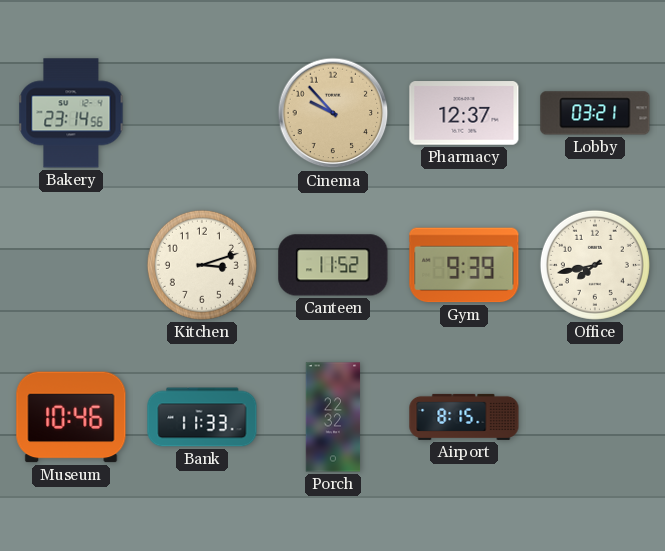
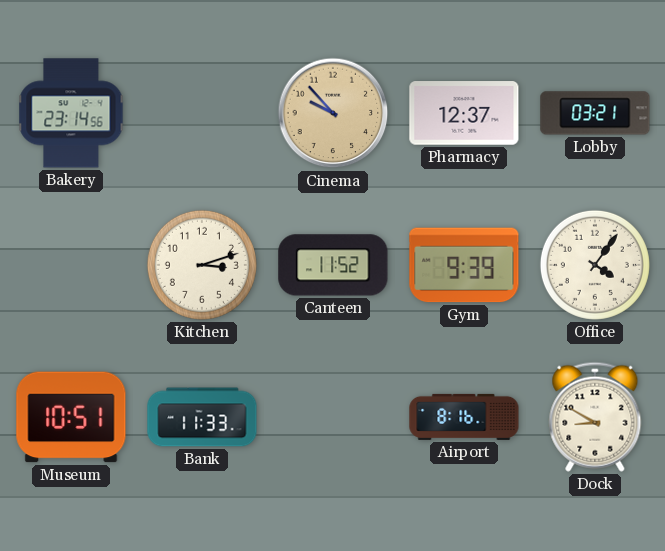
Office: 7:43 -> 4:06
Museum: 10:46 -> 10:51
Porch: 22:32 -> none
Airport: 8:15 -> 8:16
Dock: none -> 8:50
